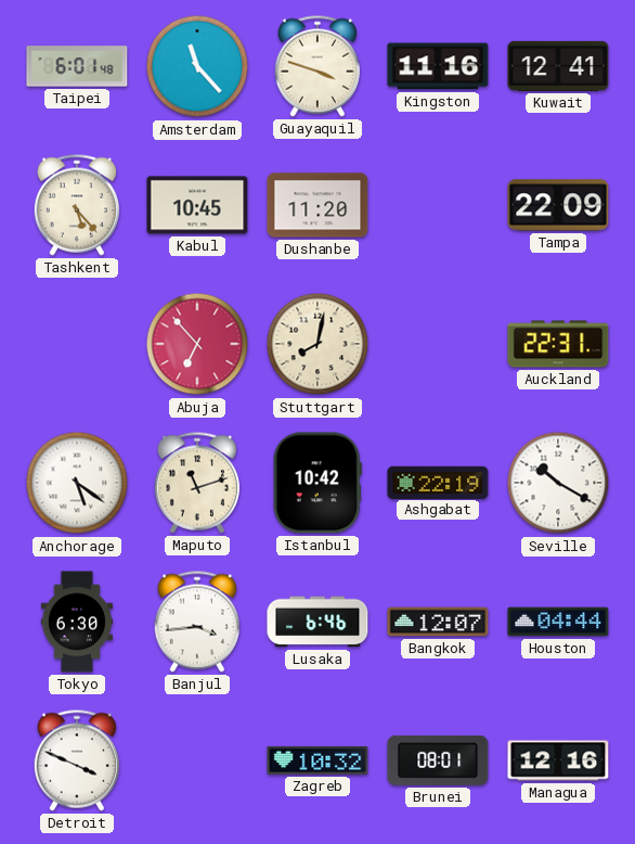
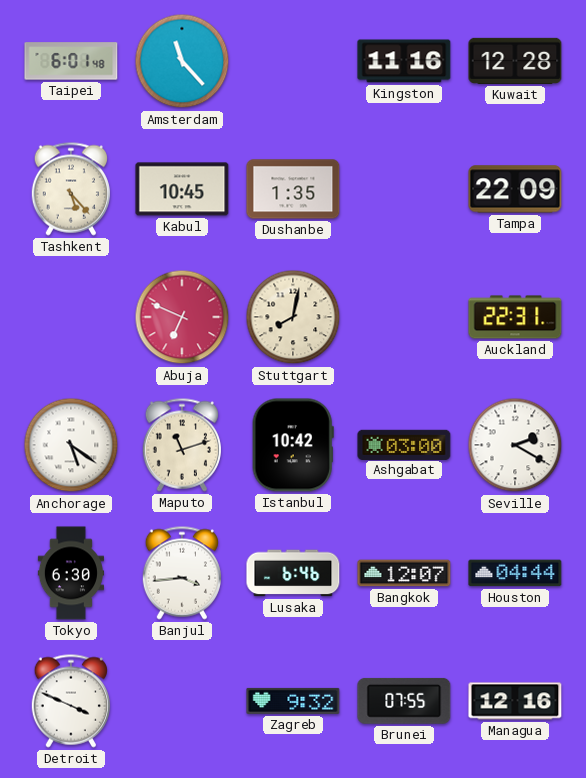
Guayaquil: 3:48 -> none
Kuwait: 12:41 -> 12:28
Dushanbe: 11:20 -> 1:35
Abuja: 6:53 -> 6:49
Ashgabat: 22:19 -> 03:00
Seville: 10:20 -> 2:20
Zagreb: 10:32 -> 9:32
Brunei: 08:01 -> 07:55
